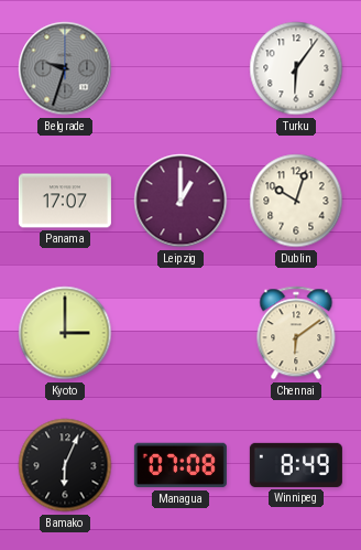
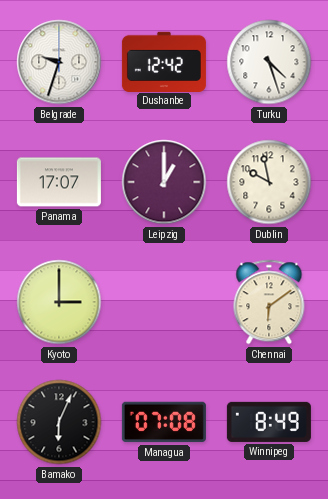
Belgrade dial: grey -> white
Dushanbe: none -> 12:42
Turku: 6:06 -> 4:27
Dublin: 10:03 -> 9:58
